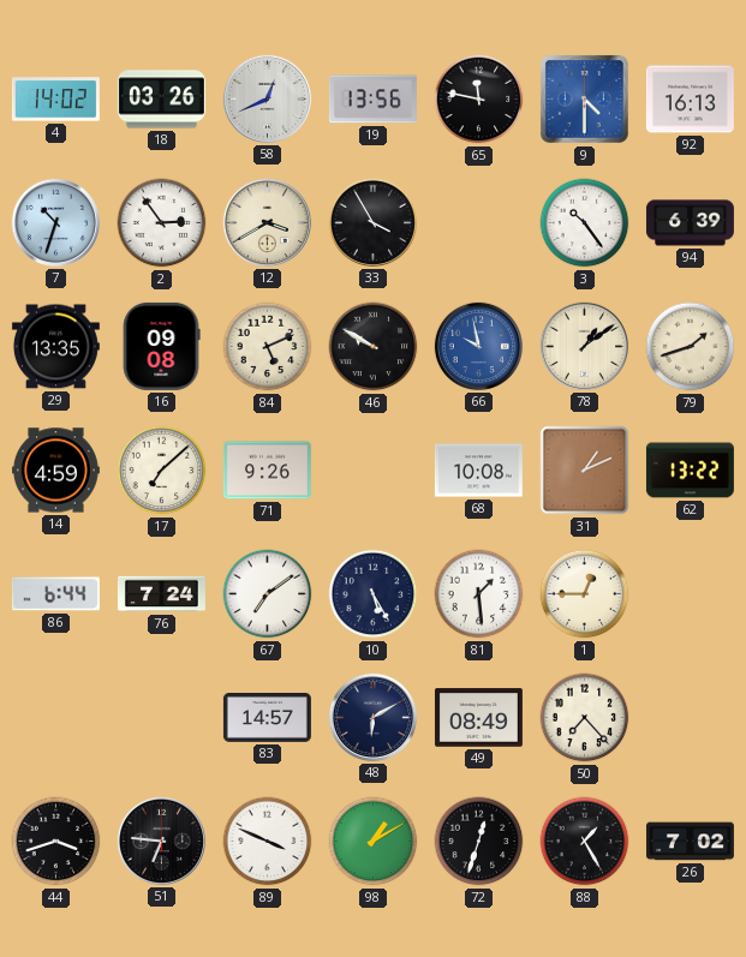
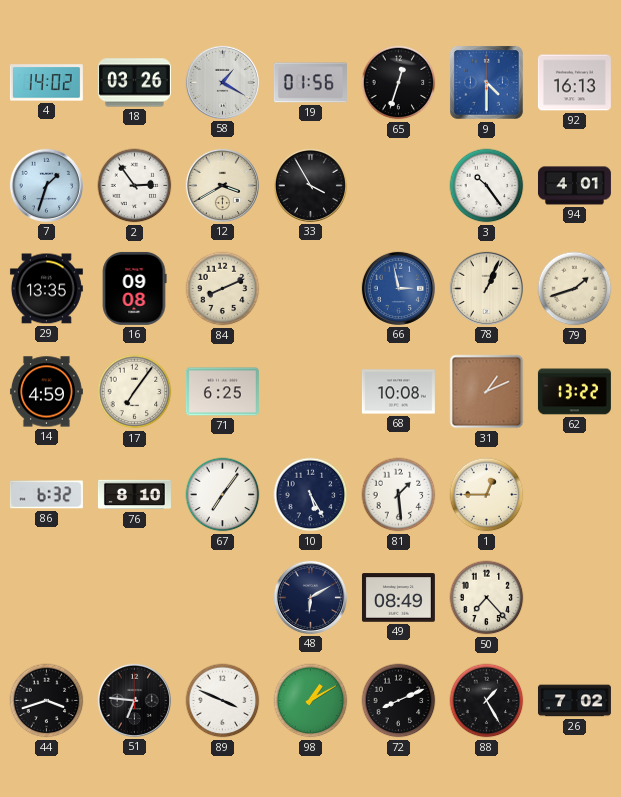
58: 12:41 -> 1:20
19: 13:56 -> 01:56
65: 11:47 -> 12:33
7: 10:33 -> 1:33
94: 6:39 -> 4:01
84: 5:11 -> 8:11
46: 9:50 -> none
66: 9:58 -> 2:58
78: 1:09 -> 1:04
17: 7:08 -> 7:06
71: 9:26 -> 6:25
86: 6:44 -> 6:32
76: 7:24 -> 8:10
67: 7:09 -> 7:06
83: 14:57 -> none
72: 12:33 -> 8:11
